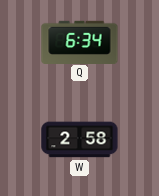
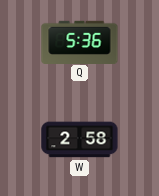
Q: 6:34 -> 5:36
